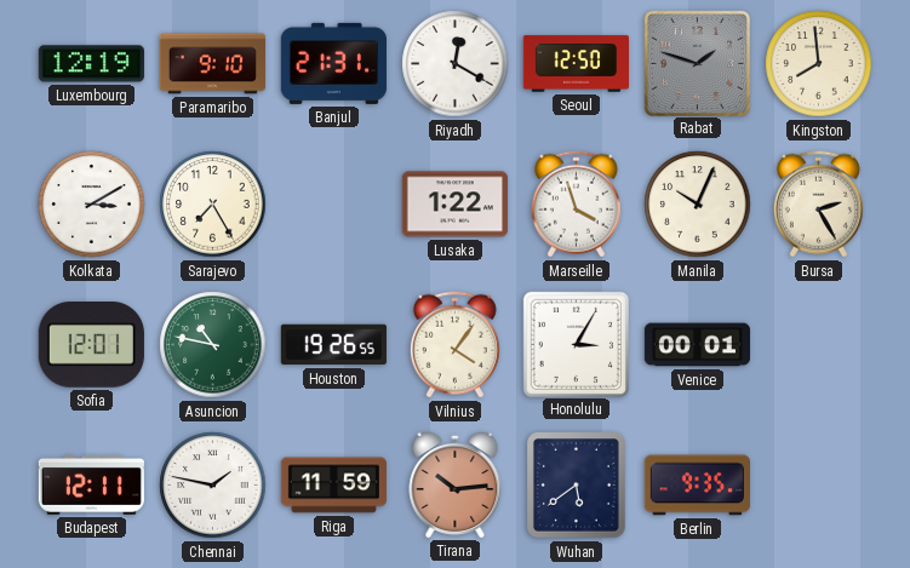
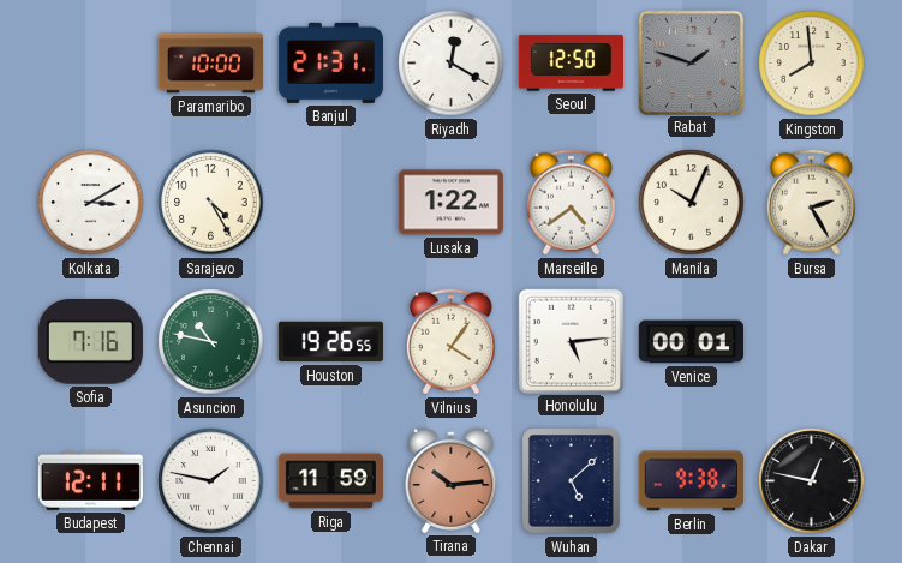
Luxembourg: 12:19 -> none
Paramaribo: 9:10 -> 10:00
Sarajevo: 7:25 -> 4:25
Marseille: 3:57 -> 4:39
Sofia: 12:01 -> 7:16
Honolulu: 3:05 -> 5:14
Wuhan: 5:39 -> 5:08
Berlin: 9:35 -> 9:38
Dakar: none -> 12:47
